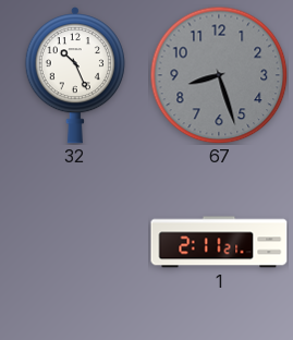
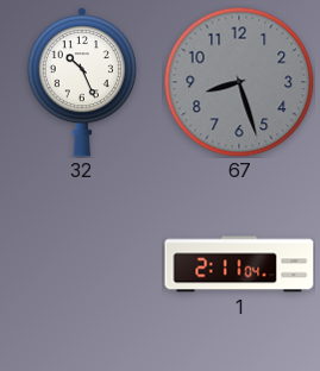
1: 2:11:21 -> 2:11:04
